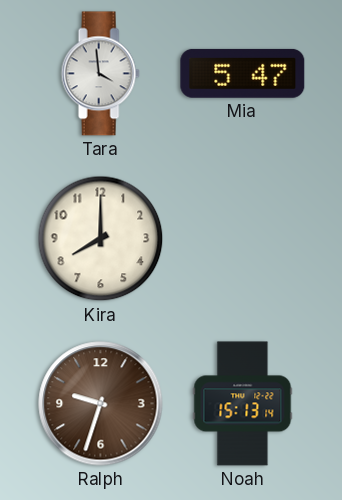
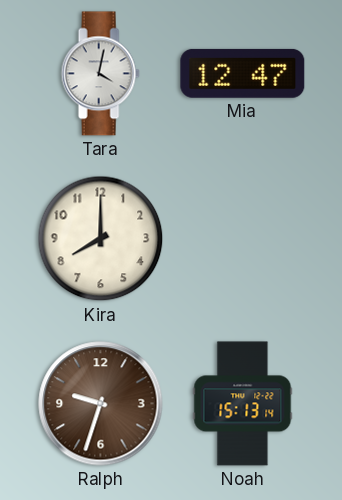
Tara: 3:59 -> 4:02
Mia: 5:47 -> 12:47
